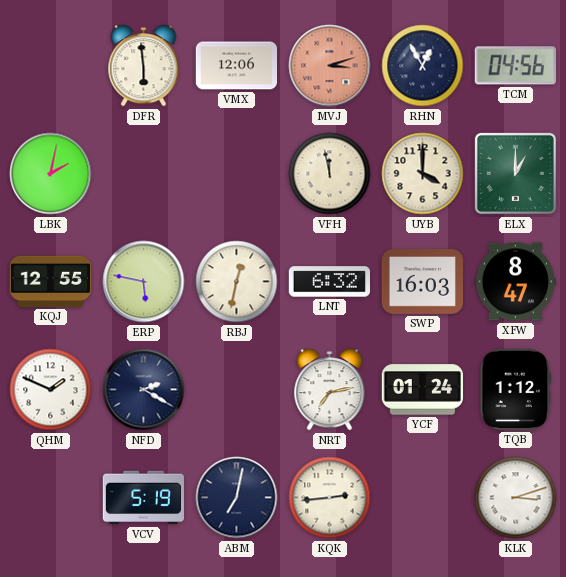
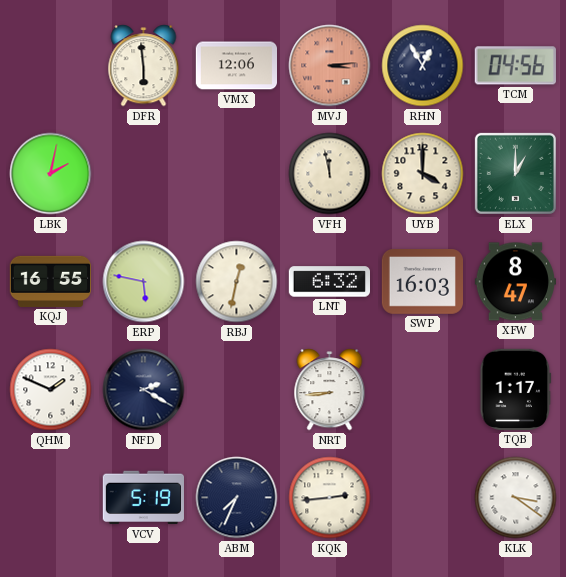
MVJ: 3:12 -> 3:14
KQJ: 12:55 -> 16:55
NRT: 7:13 -> 8:44
YCF: 01:24 -> none
TQB: 1:12 -> 1:17
ABM: 7:02 -> 7:34
KLK: 3:12 -> 3:21
